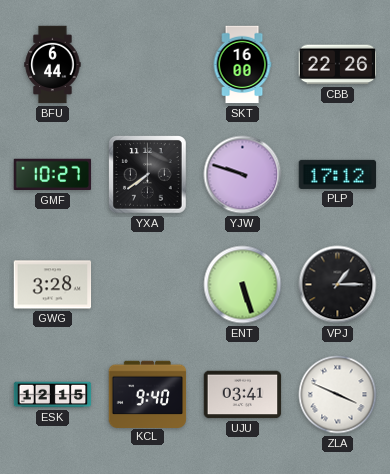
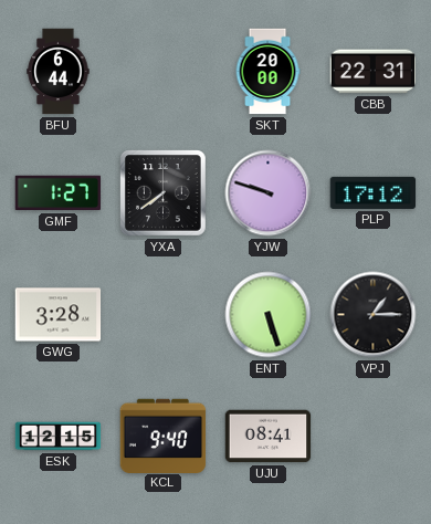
SKT: 16:00 -> 20:00
CBB: 22:26 -> 22:31
GMF: 10:27 -> 1:27
UJU: 03:41 -> 08:41
ZLA: 3:49 -> none
